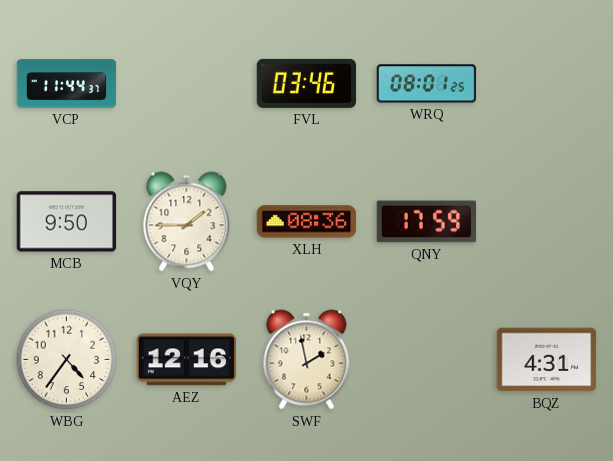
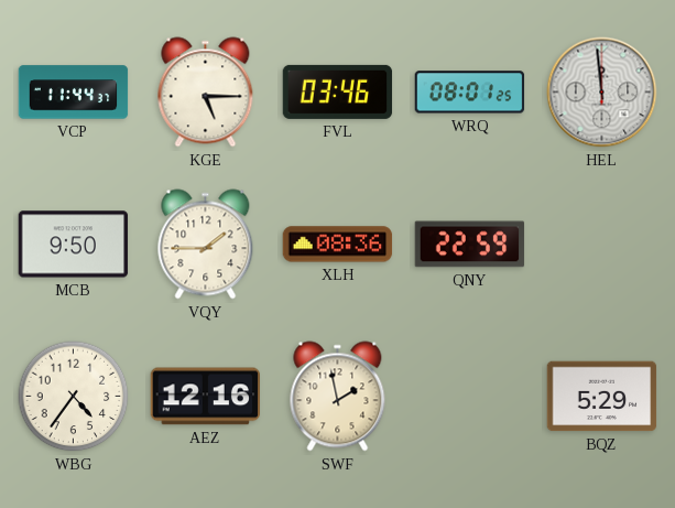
KGE: none -> 5:15
HEL: none -> 11:59
QNY: 17:59 -> 22:59
BQZ: 4:31 -> 5:29
